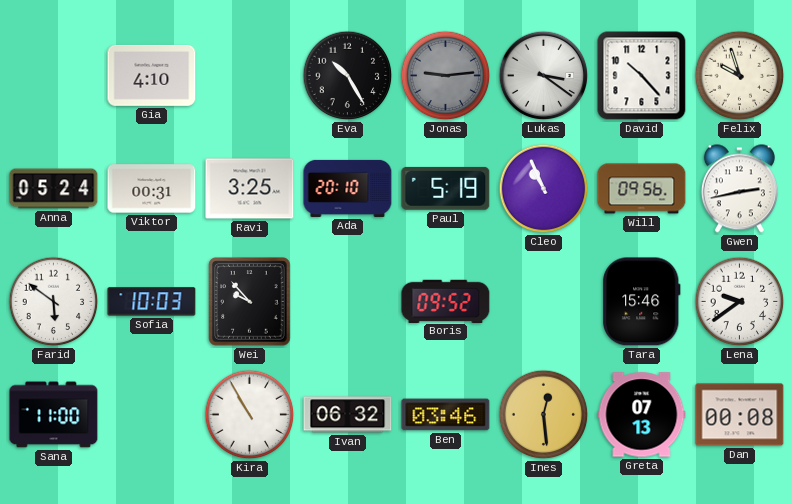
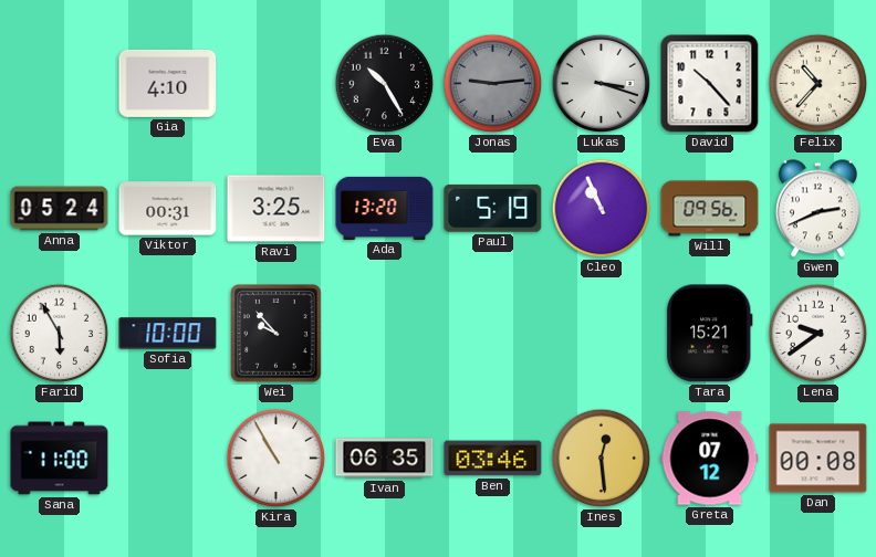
Lukas: 3:21 -> 3:18
Felix: 9:57 -> 10:37
Ada: 20:10 -> 13:20
Gwen: 2:43 -> 2:41
Farid: 5:51 -> 5:55
Sofia: 10:03 -> 10:00
Boris: 09:52 -> none
Tara: 15:46 -> 15:21
Ivan: 06:32 -> 06:35
Greta: 07:13 -> 07:12
